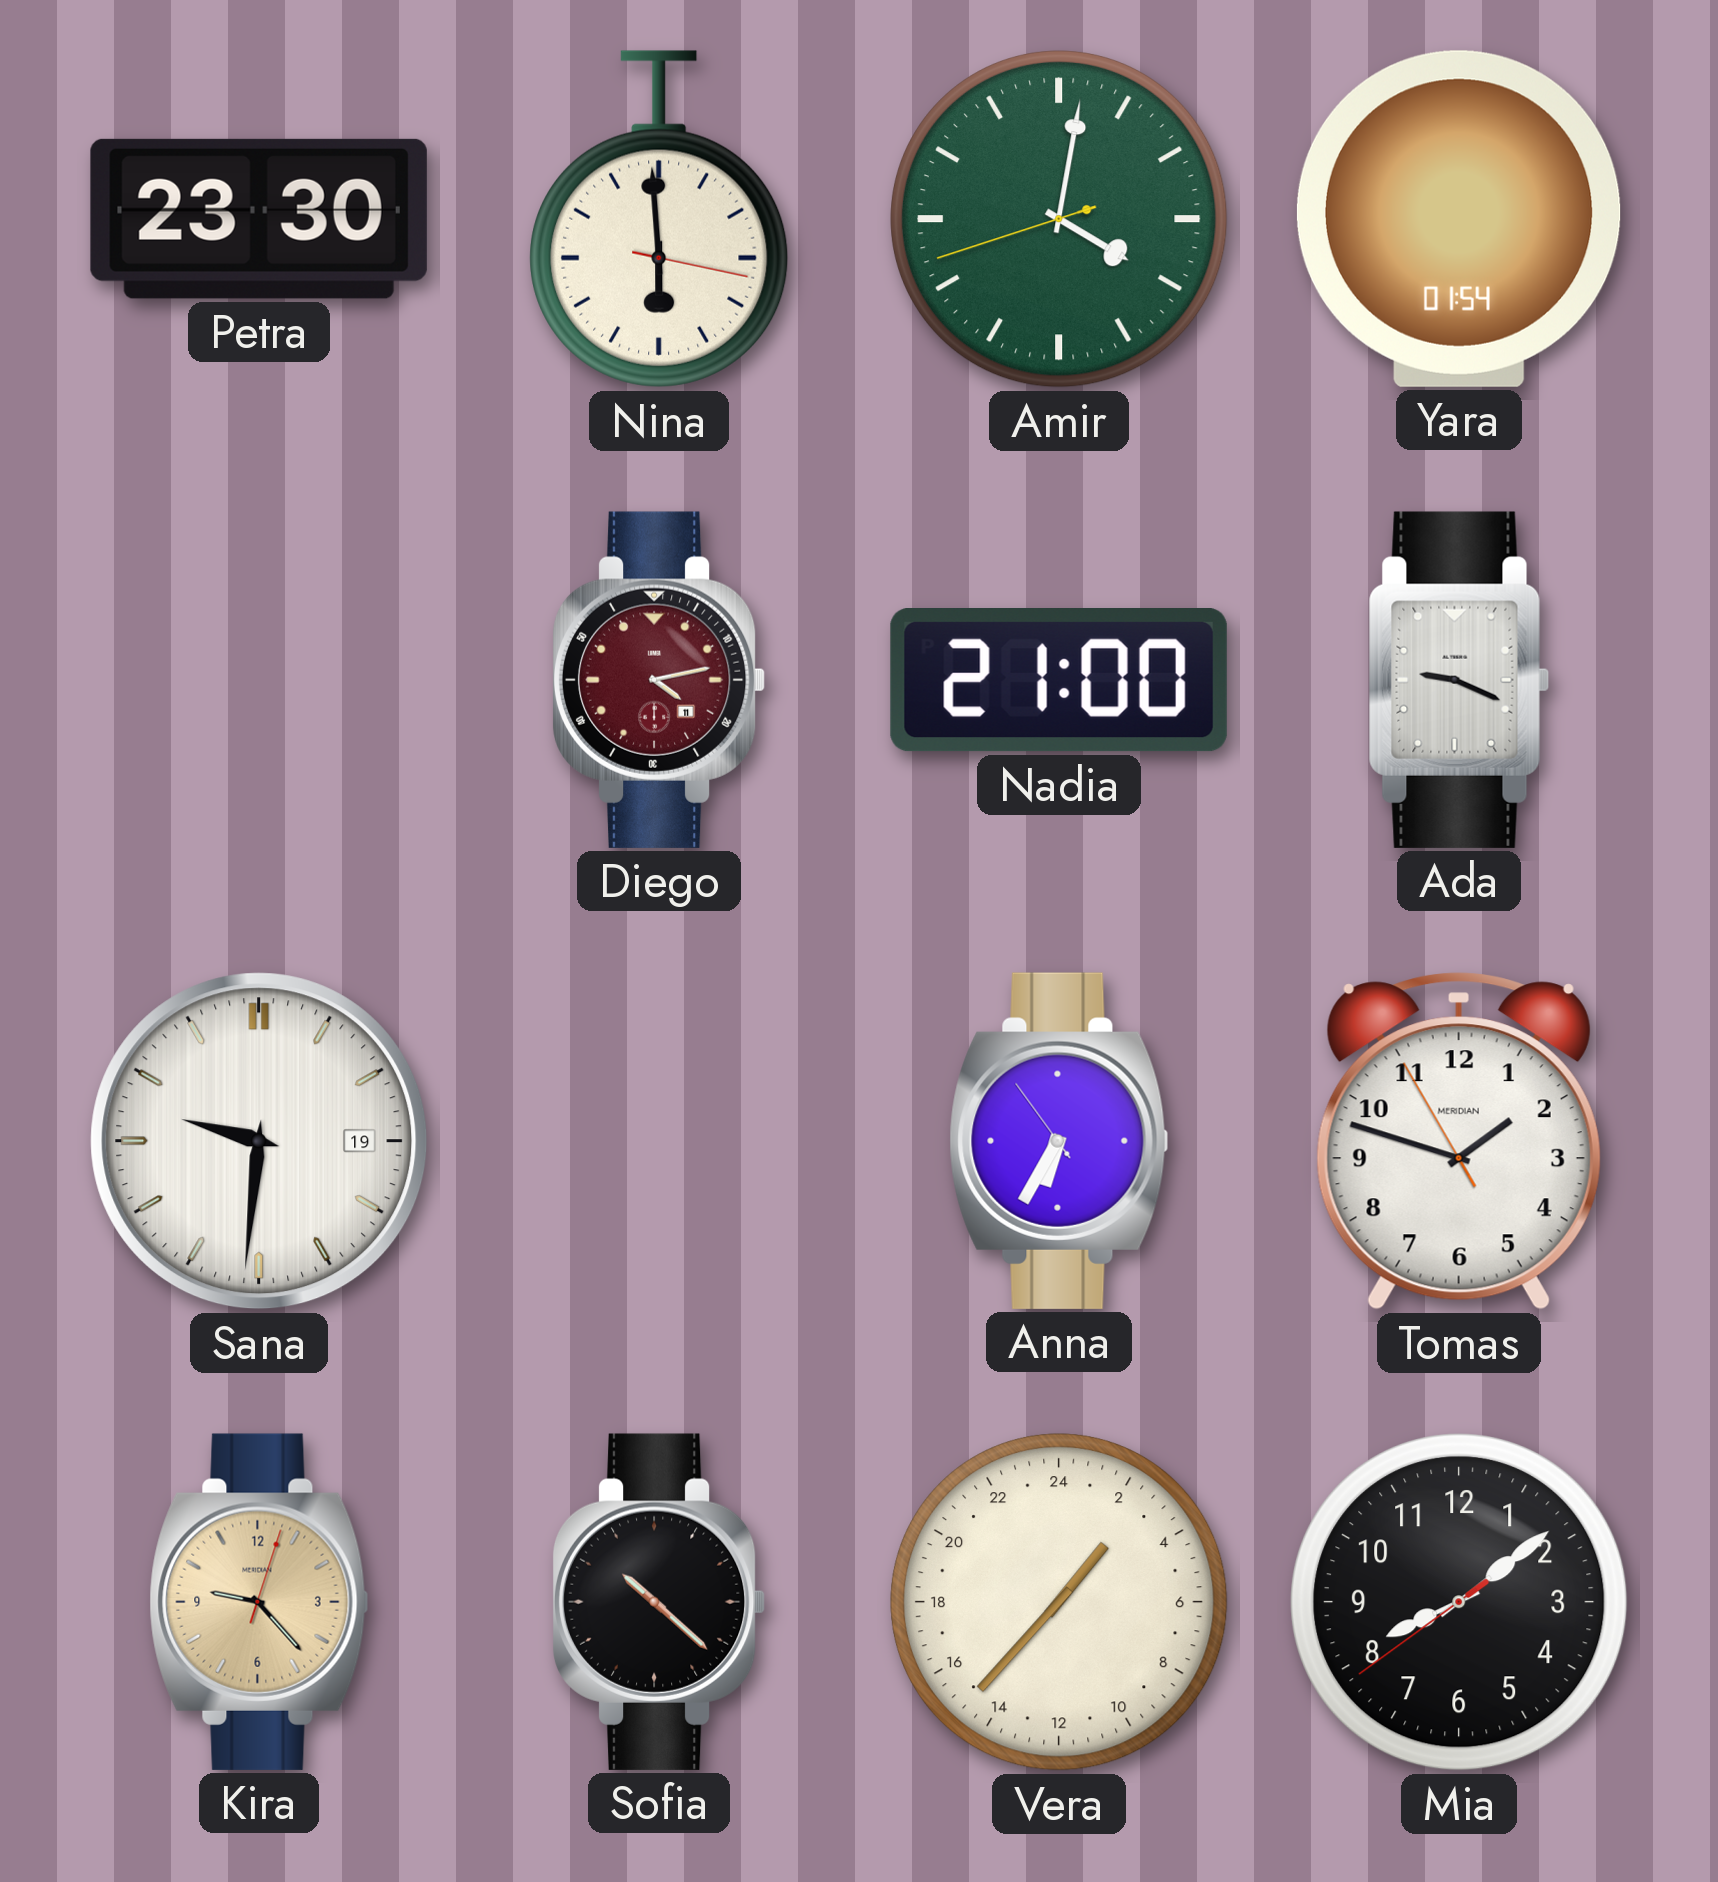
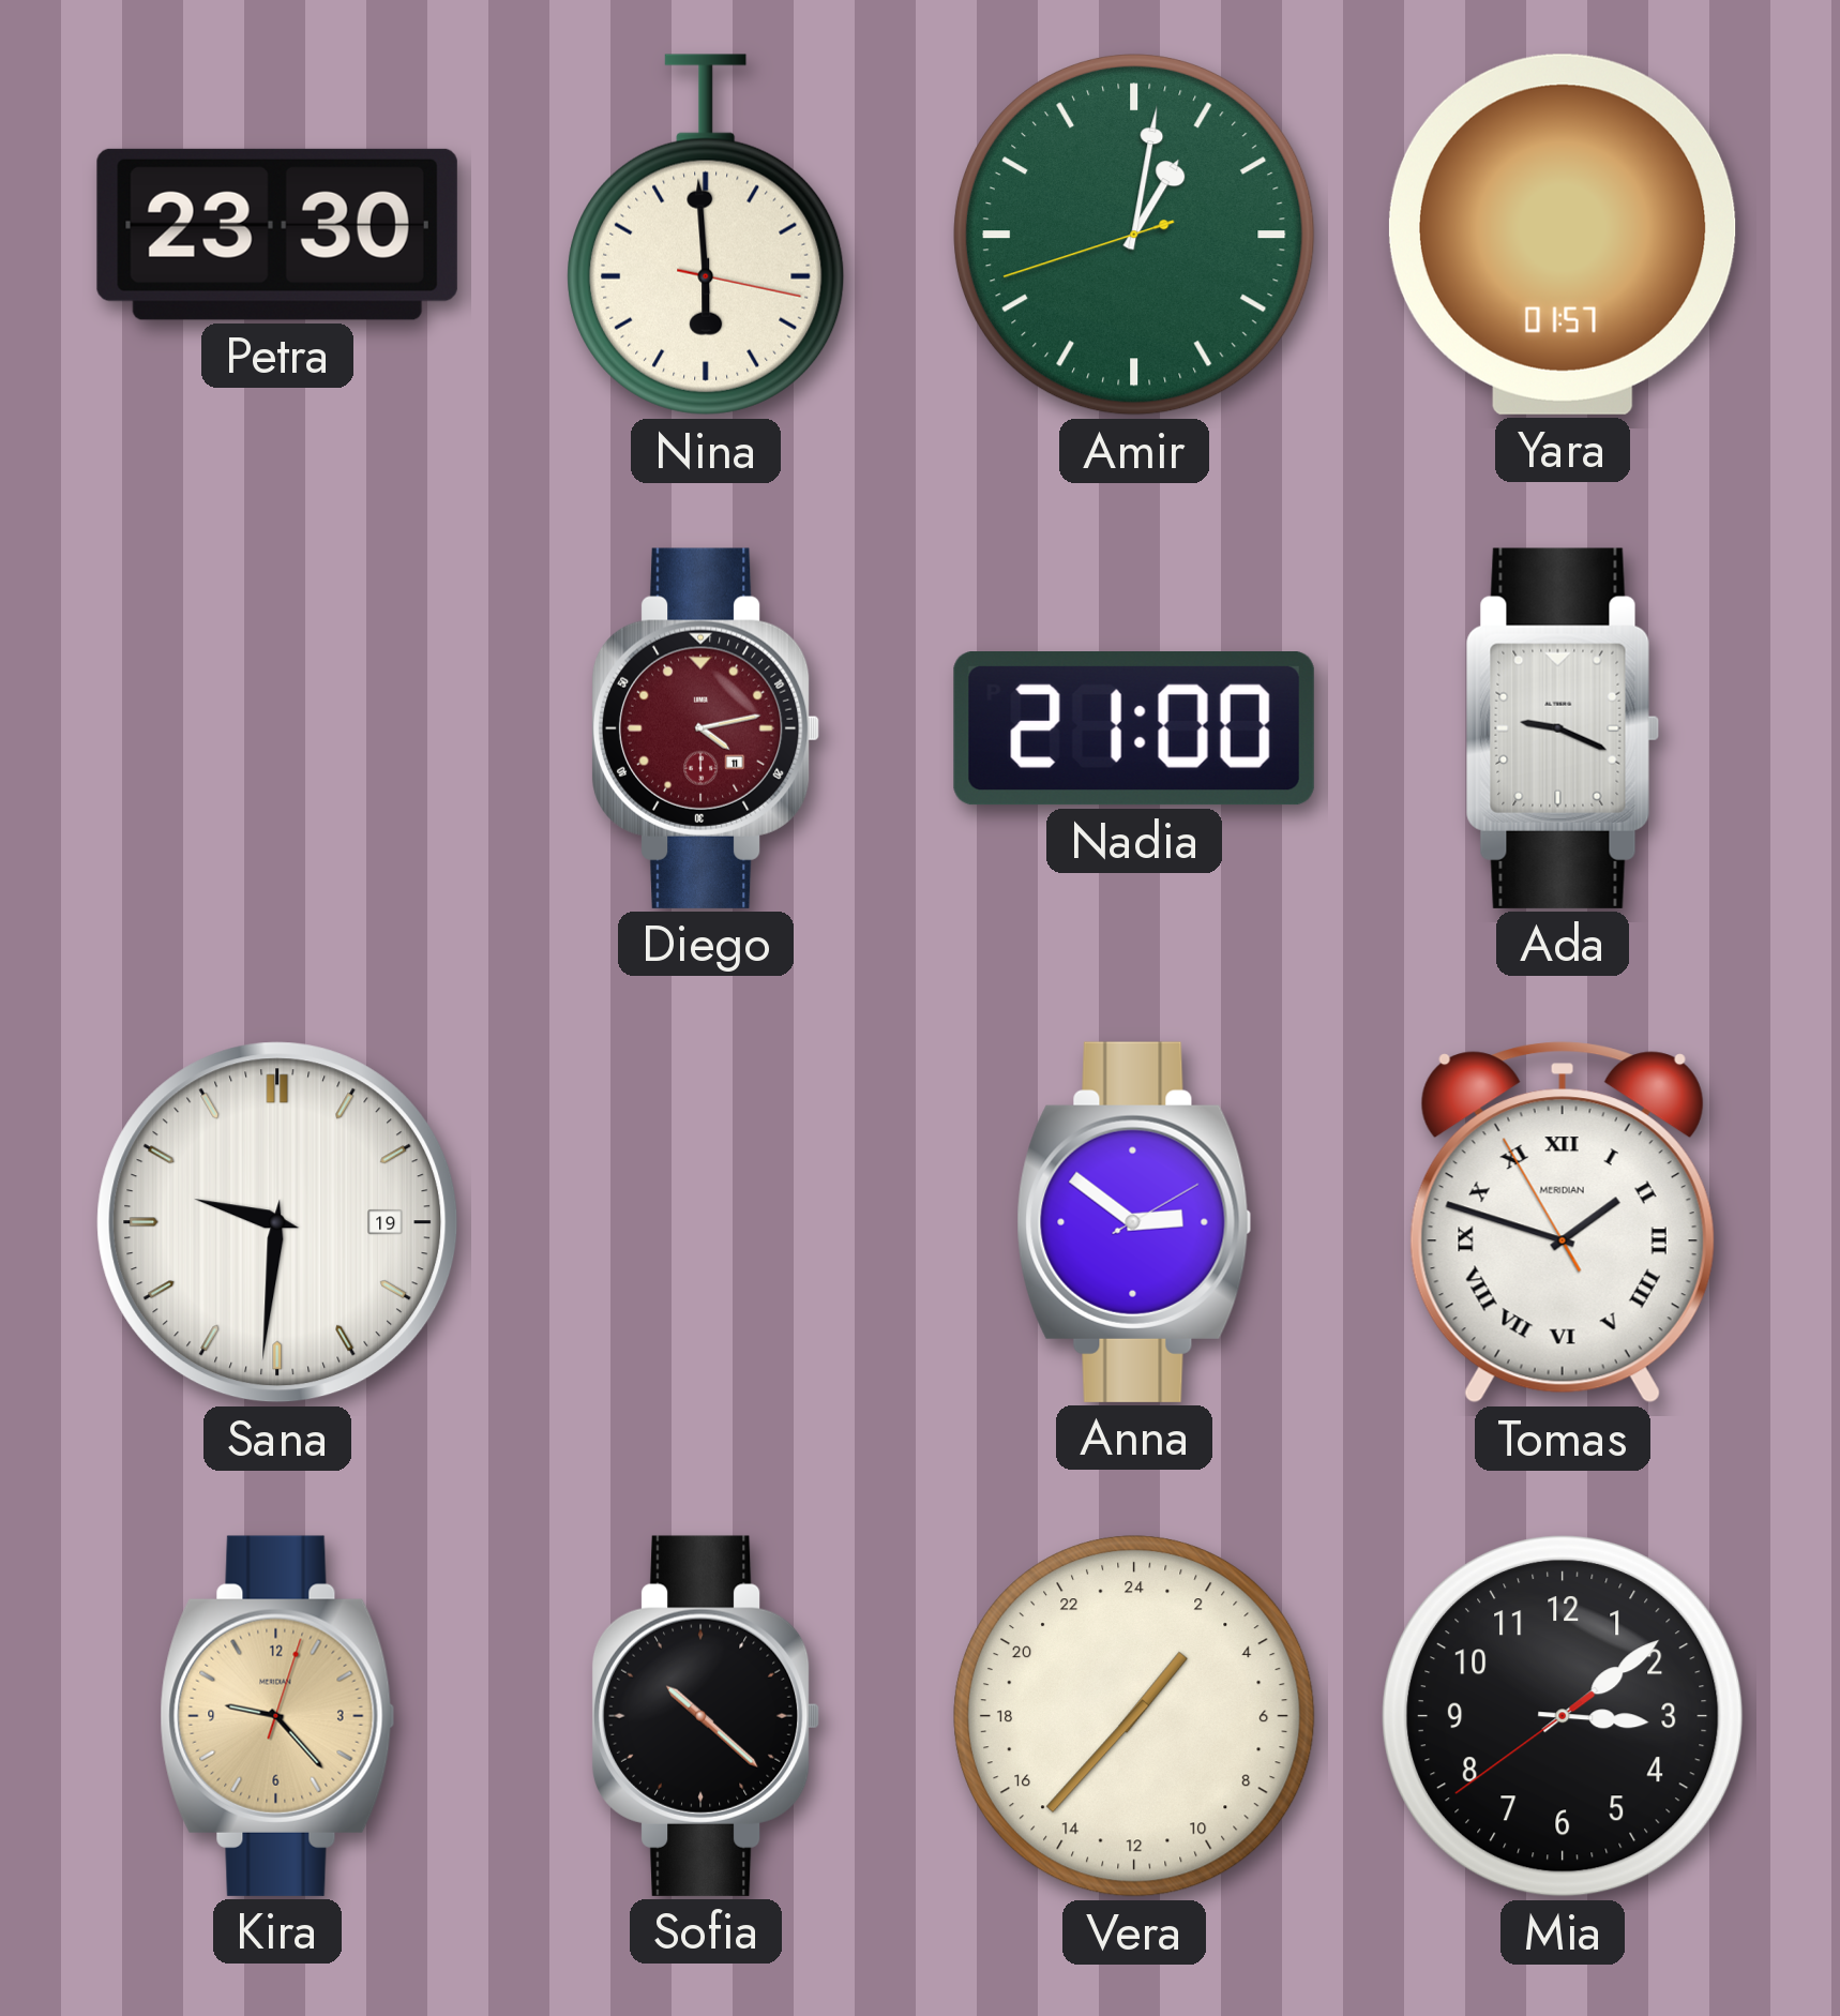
Amir: 4:01 -> 1:01
Yara: 01:54 -> 01:57
Anna: 6:34 -> 2:51
Tomas numerals: Arabic -> Roman
Mia: 8:08 -> 3:08
